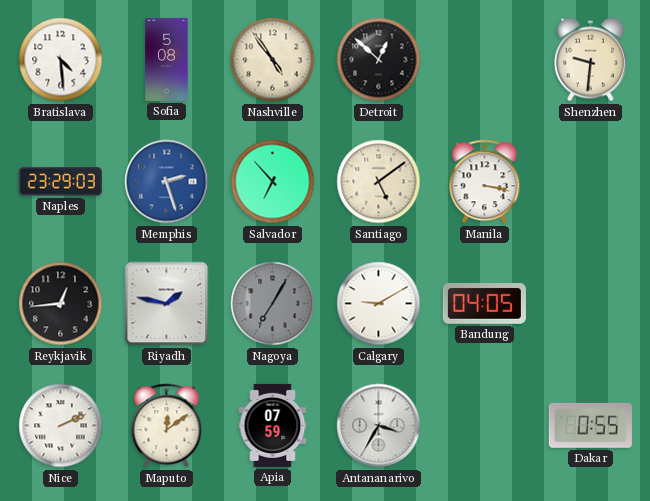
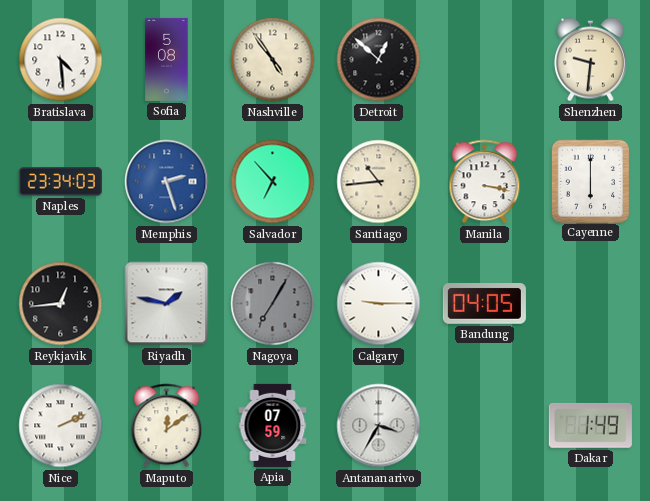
Naples: 23:29 -> 23:34
Santiago: 5:09 -> 10:44
Cayenne: none -> 6:00
Calgary: 9:10 -> 9:15
Dakar: 0:55 -> 1:49
